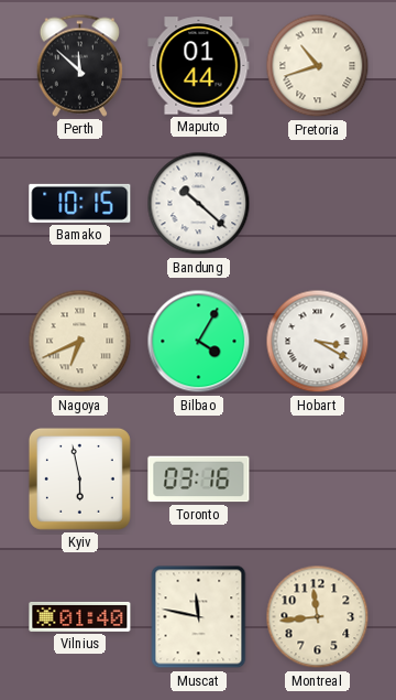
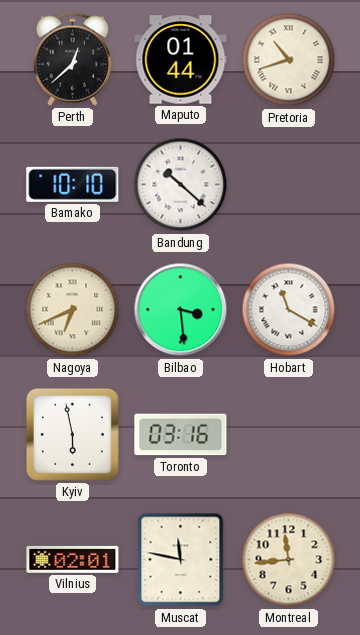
Perth: 11:52 -> 12:38
Bamako: 10:15 -> 10:10
Bilbao: 4:05 -> 3:29
Hobart: 3:20 -> 11:20
Vilnius: 01:40 -> 02:01
